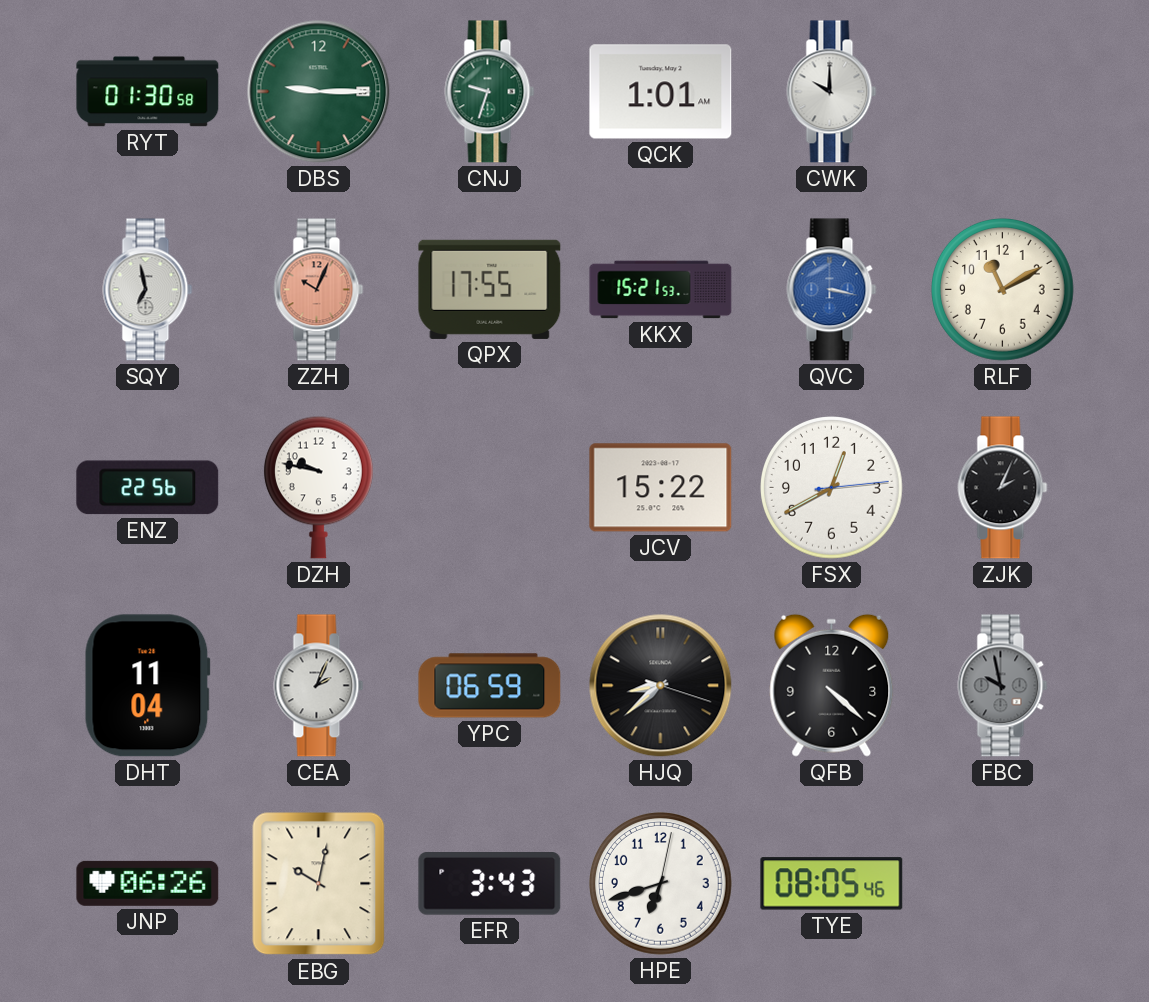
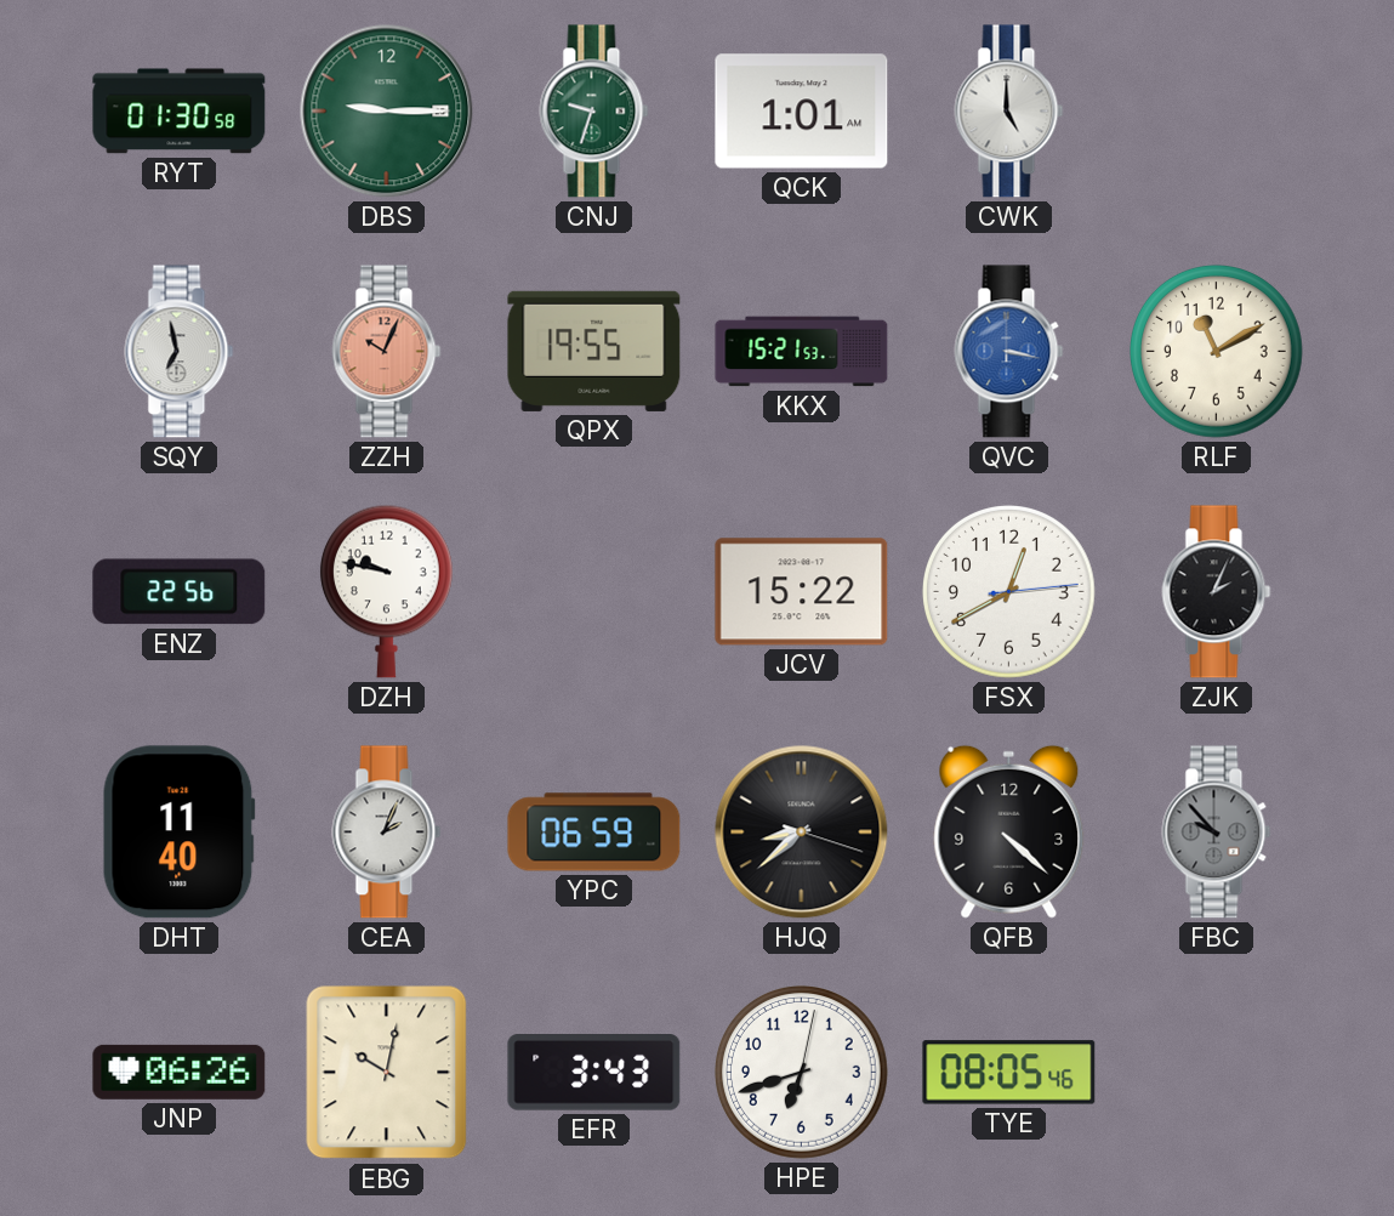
CWK: 10:00 -> 5:00
QPX: 17:55 -> 19:55
DHT: 11:04 -> 11:40
FBC: 9:58 -> 9:53
